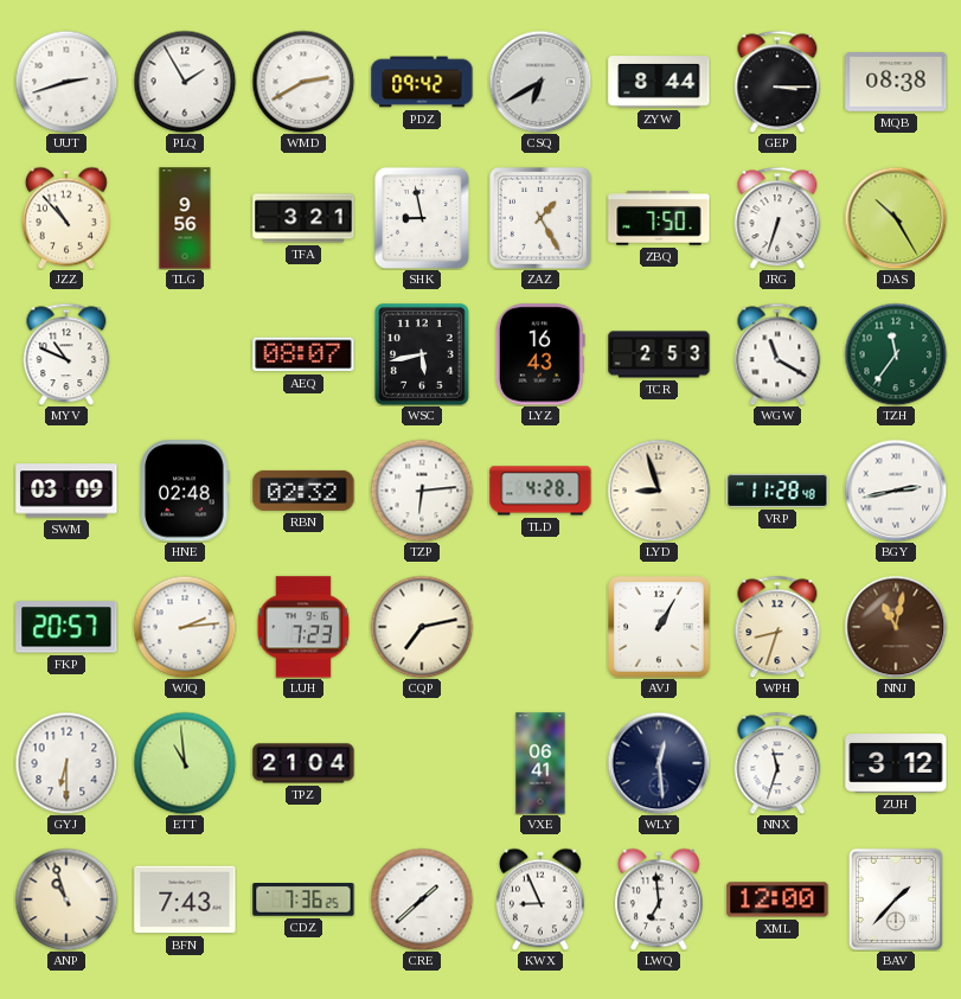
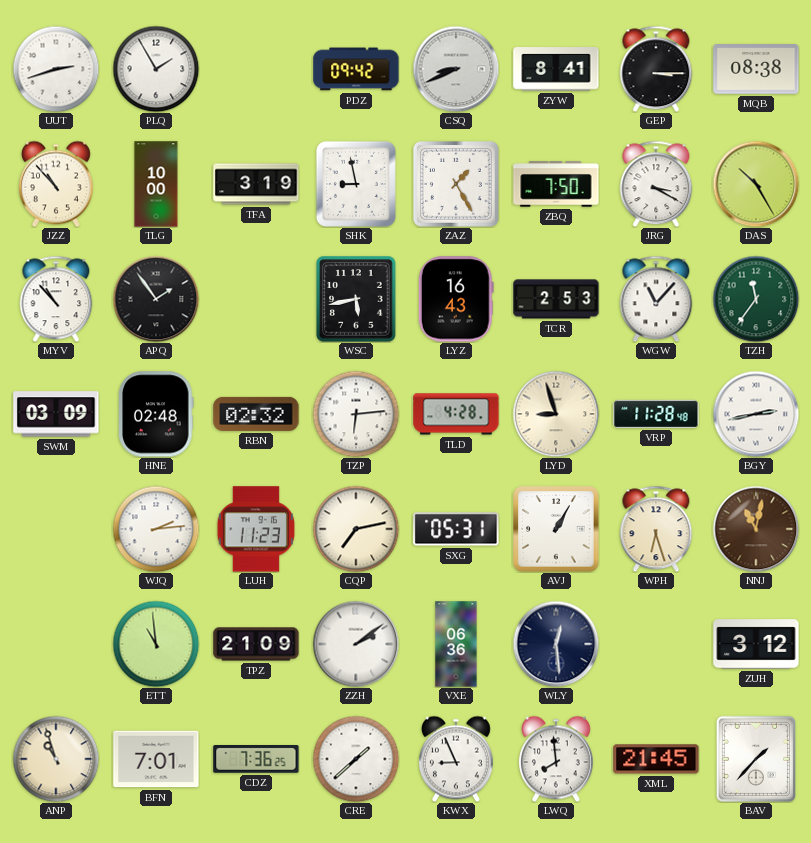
WMD: 2:40 -> none
CSQ: 6:40 -> 8:41
ZYW: 8:44 -> 8:41
TLG: 9:56 -> 10:00
TFA: 3:21 -> 3:19
JRG: 6:33 -> 3:20
MYV: 10:49 -> 10:53
APQ: none -> 1:54
AEQ: 08:07 -> none
WGW: 11:20 -> 11:07
FKP: 20:57 -> none
LUH: 7:23 -> 11:23
SXG: none -> 05:31
WPH: 8:33 -> 6:27
GYJ: 6:30 -> none
TPZ: 21:04 -> 21:09
ZZH: none -> 2:09
VXE: 06:41 -> 06:36
NNX: 11:33 -> none
BFN: 7:43 -> 7:01
LWQ: 6:59 -> 7:59
XML: 12:00 -> 21:45
